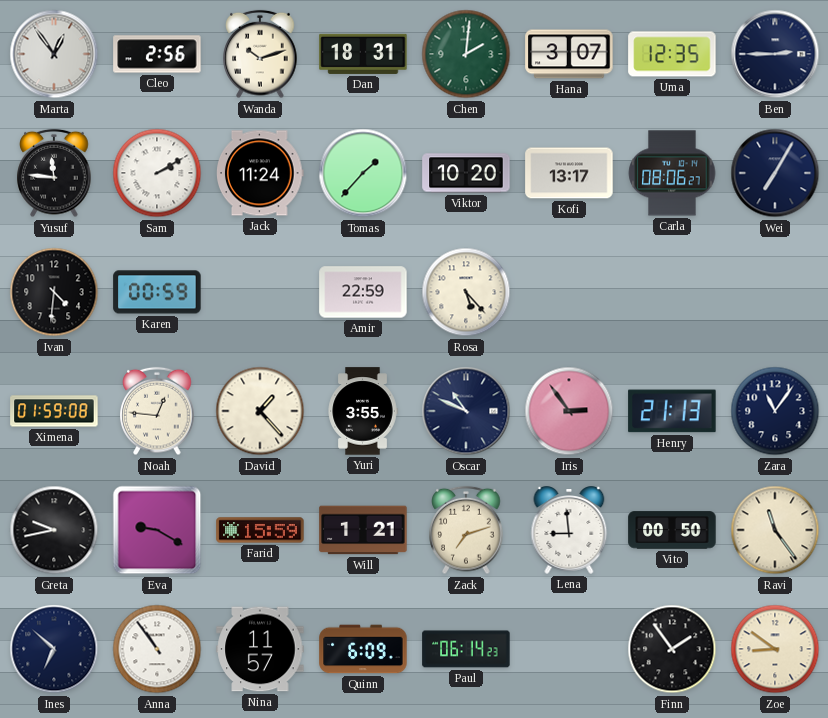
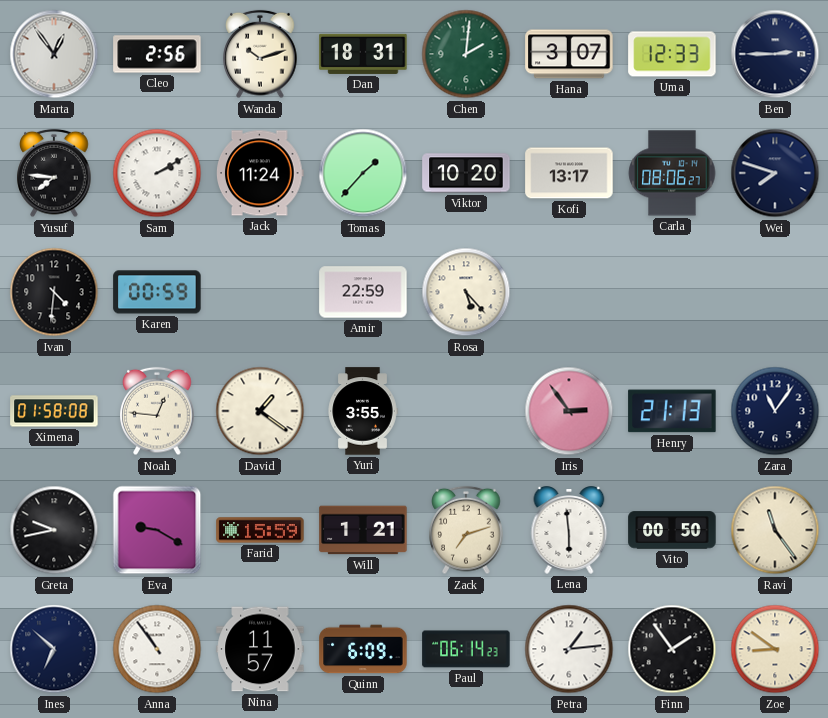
Uma: 12:35 -> 12:33
Yusuf: 11:46 -> 7:46
Wei: 7:05 -> 7:48
Ximena: 01:59 -> 01:58
David: 1:23 -> 1:21
Oscar: 10:49 -> none
Lena: 8:59 -> 5:59
Petra: none -> 1:14
